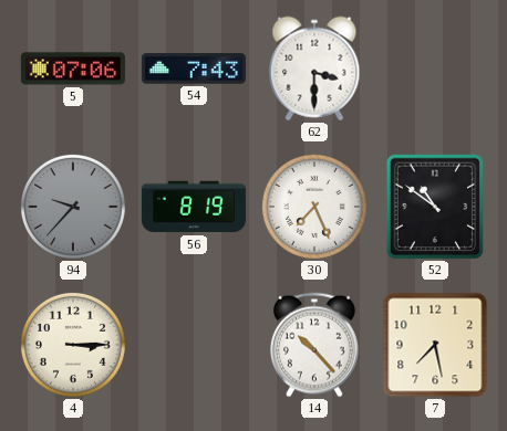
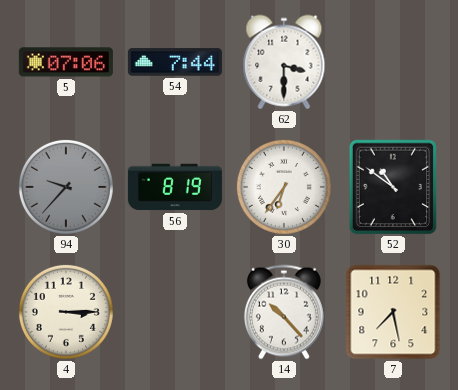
54: 7:43 -> 7:44
30: 7:26 -> 6:36
